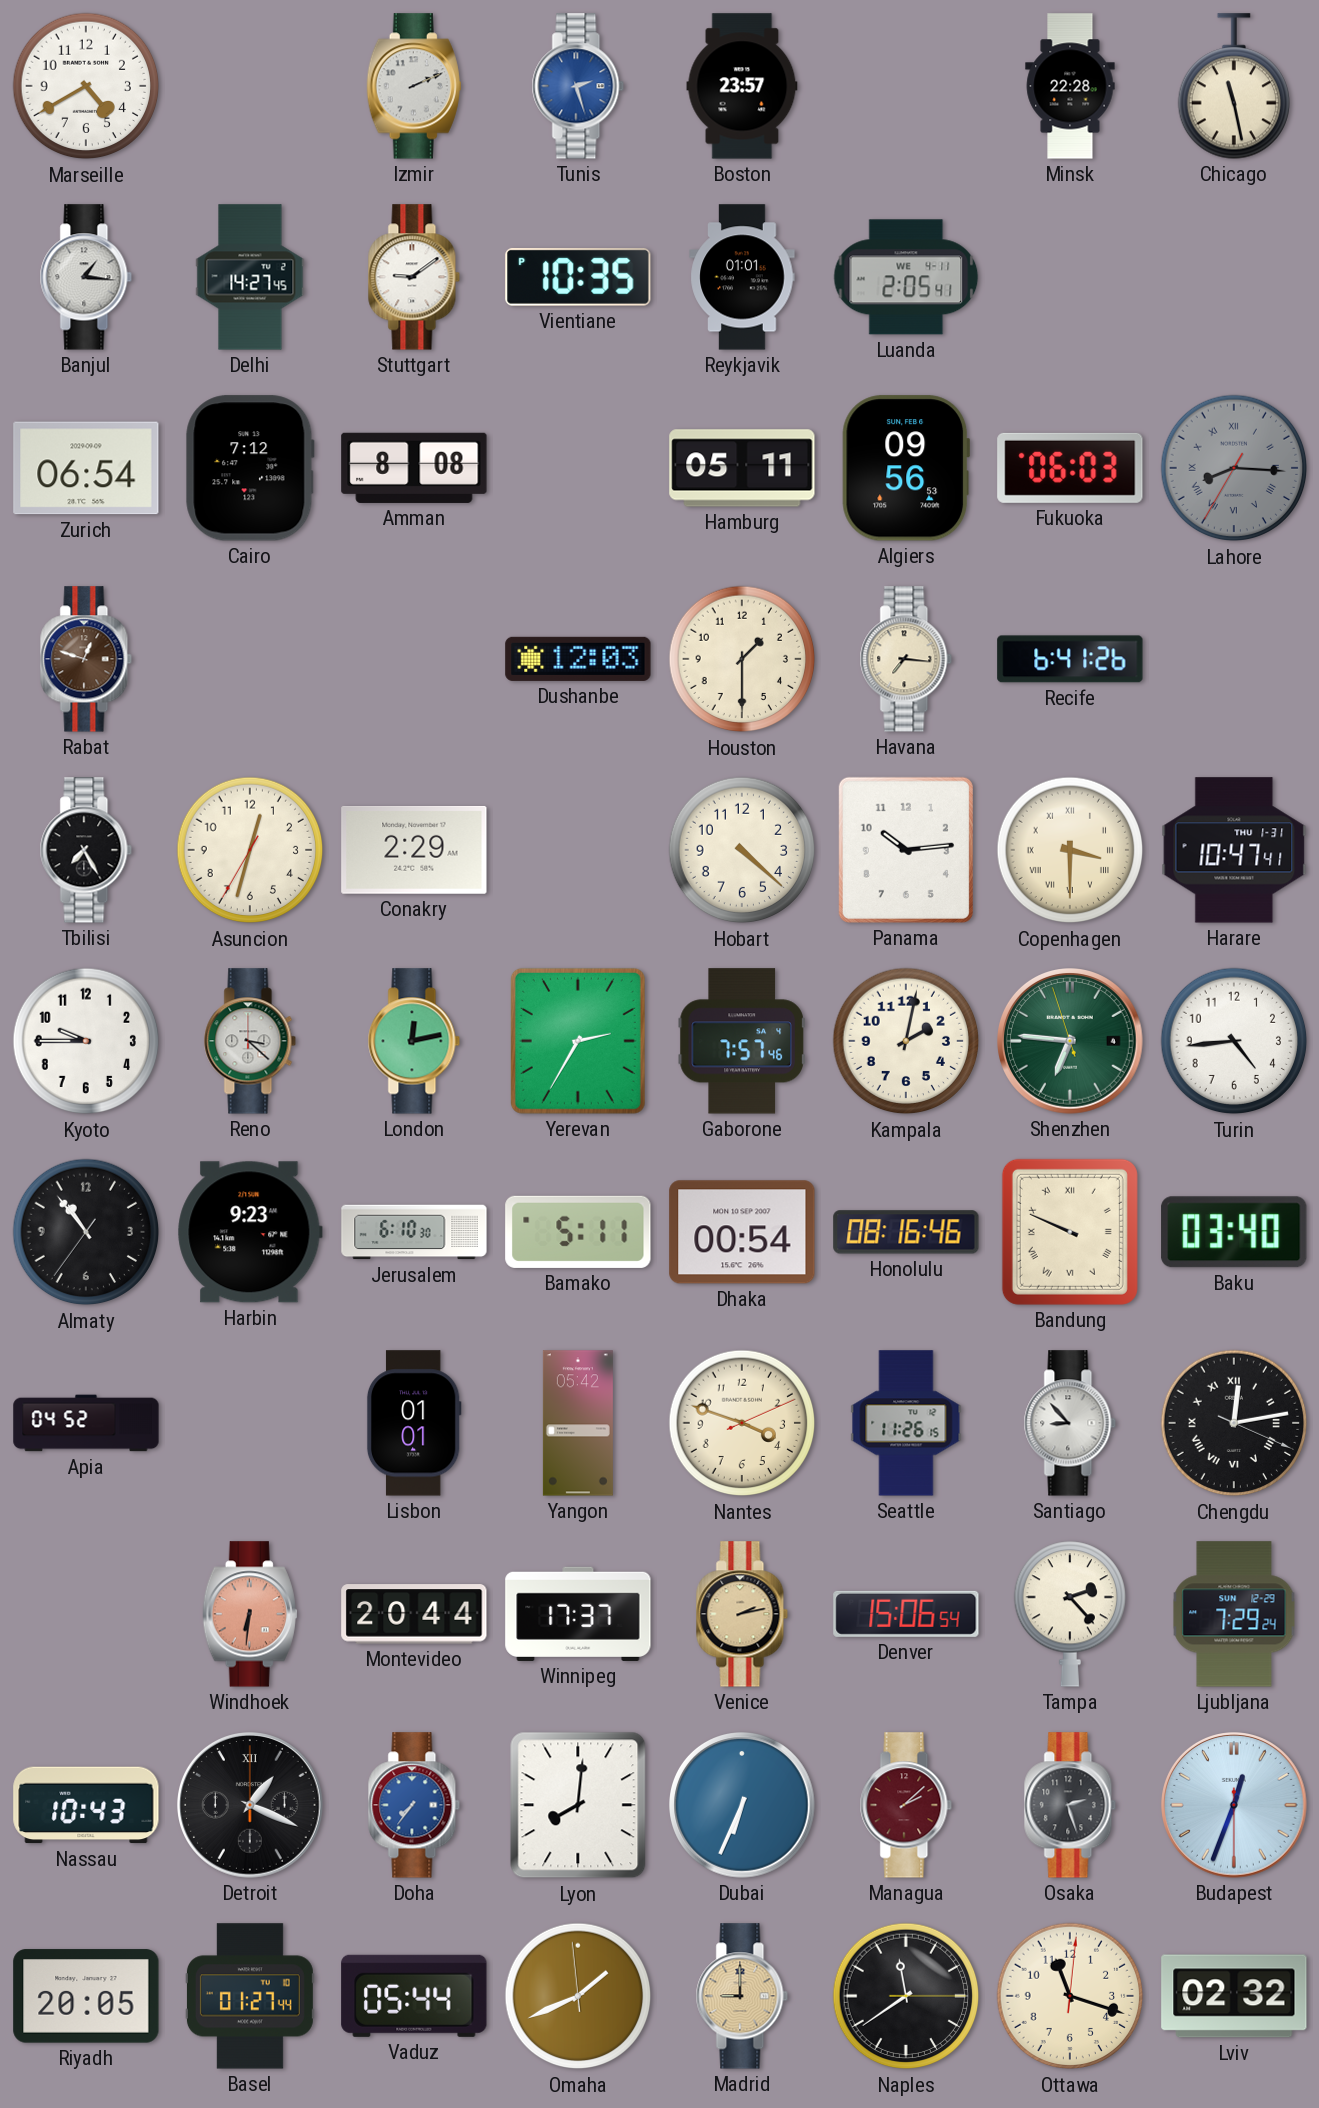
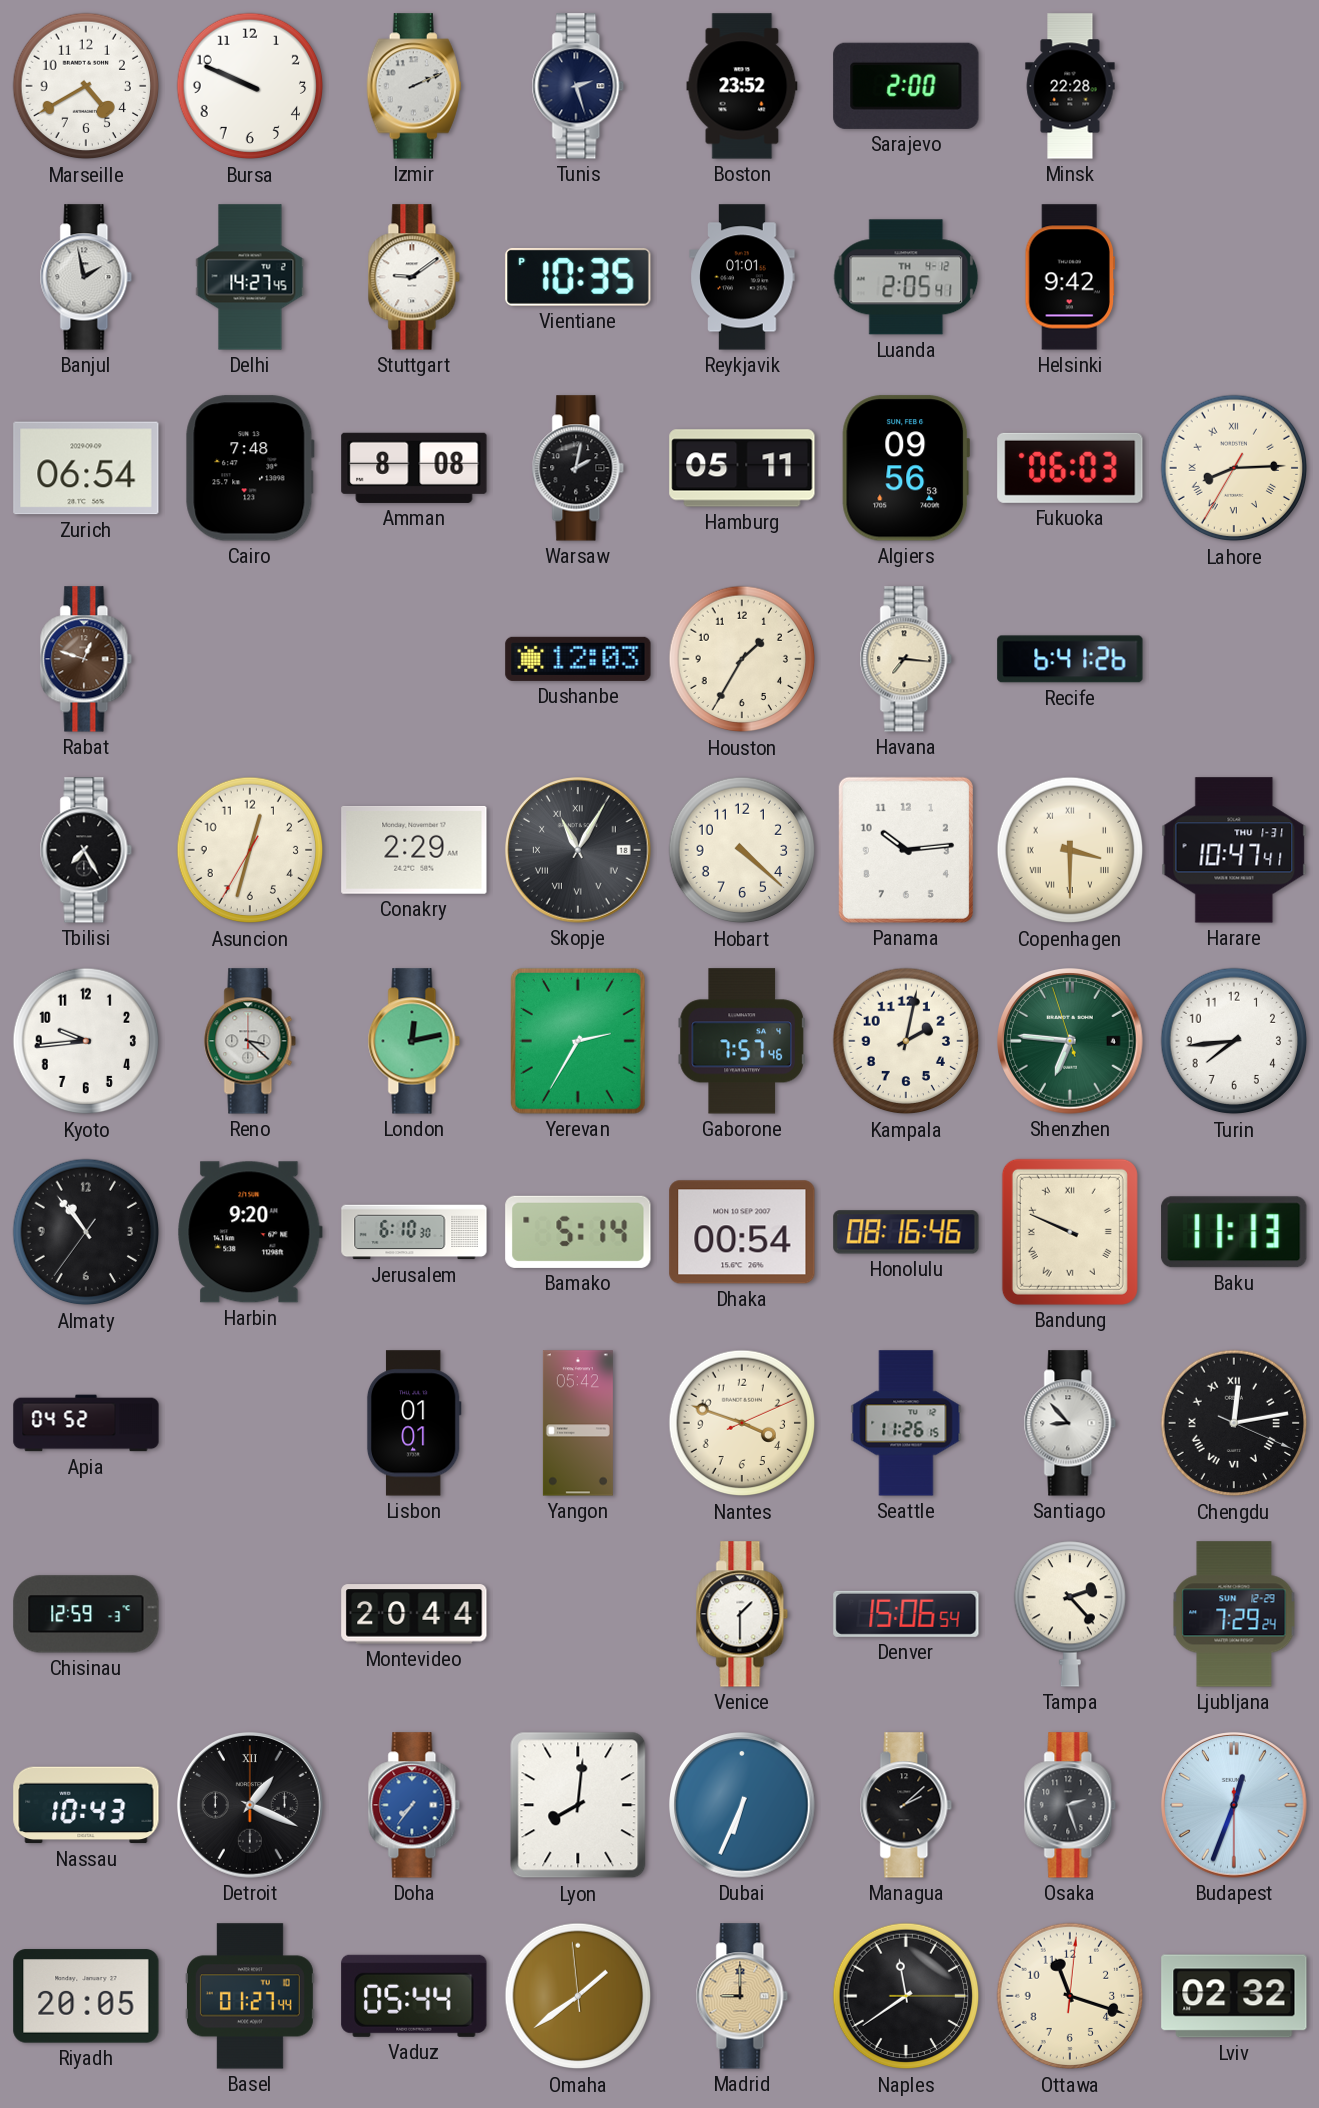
Bursa: none -> 9:49
Tunis dial: blue -> navy
Boston: 23:57 -> 23:52
Sarajevo: none -> 2:00
Chicago: 11:28 -> none
Banjul: 1:16 -> 1:58
Luanda date: WE 4-11 -> TH 4-12
Helsinki: none -> 9:42
Cairo: 7:12 -> 7:48
Warsaw: none -> 2:02
Lahore: 8:15 -> 8:14
Lahore dial: grey -> cream
Houston: 1:30 -> 1:35
Skopje: none -> 11:05
Kyoto: 9:45 -> 9:44
Turin: 4:44 -> 7:44
Harbin: 9:23 -> 9:20
Bamako: 5:11 -> 5:14
Baku: 03:40 -> 11:13
Chisinau: none -> 12:59
Windhoek: 6:31 -> none
Winnipeg: 17:37 -> none
Venice: 2:13 -> 1:30
Venice dial: champagne -> white
Managua dial: burgundy -> black
Omaha: 1:40 -> 1:38
